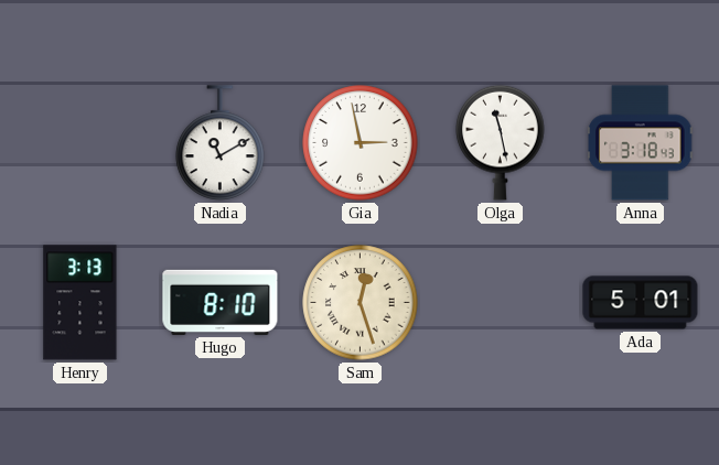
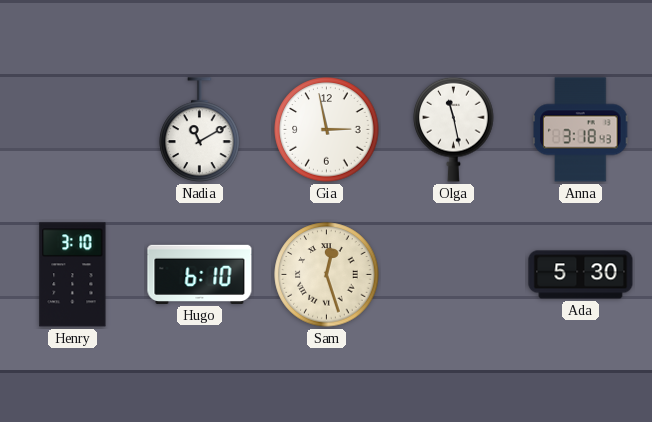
Henry: 3:13 -> 3:10
Hugo: 8:10 -> 6:10
Ada: 5:01 -> 5:30
